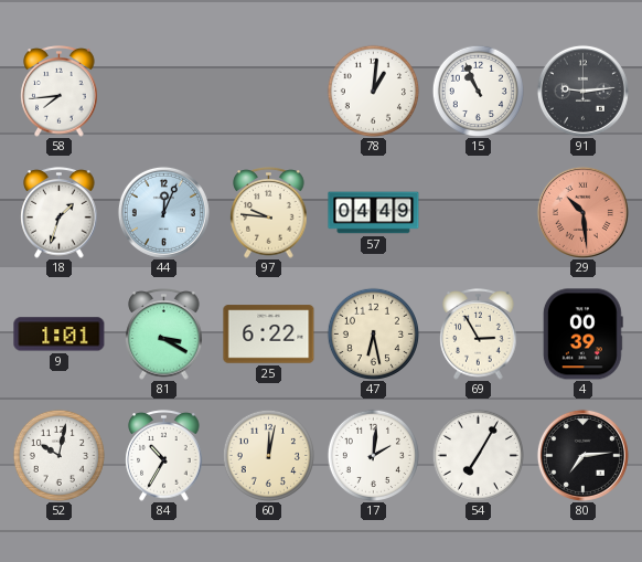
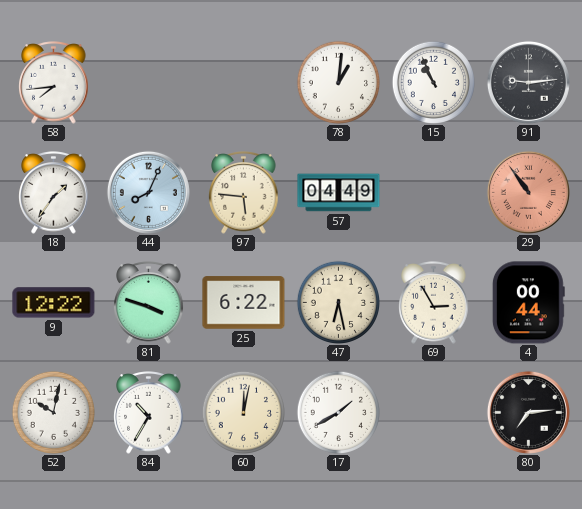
18: 1:33 -> 1:36
44: 12:04 -> 8:04
97: 9:46 -> 5:46
29: 10:29 -> 10:54
9: 1:01 -> 12:22
81: 3:20 -> 3:48
4: 00:39 -> 00:44
17: 2:01 -> 1:40
54: 7:05 -> none
